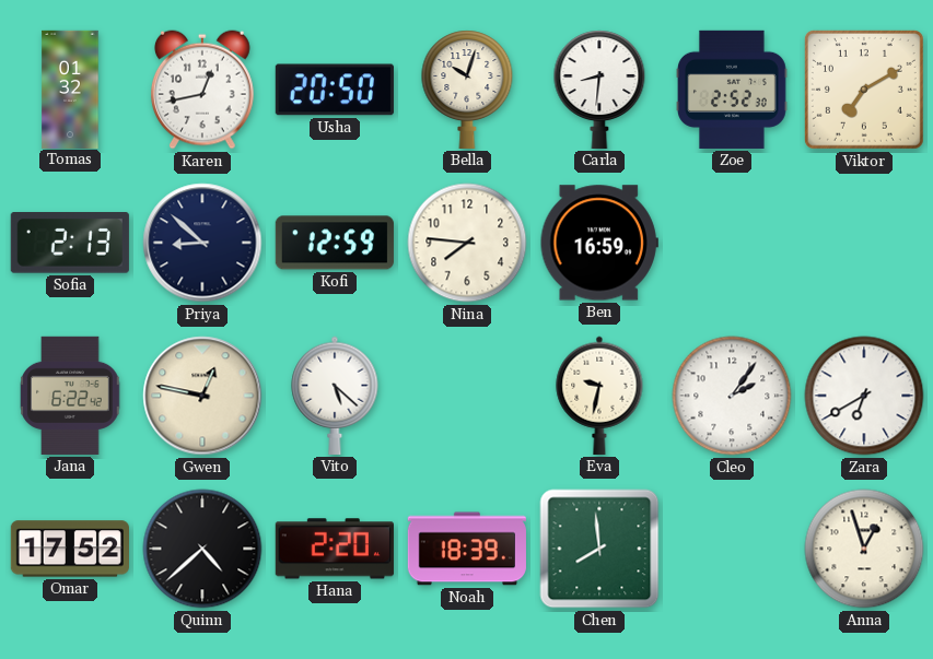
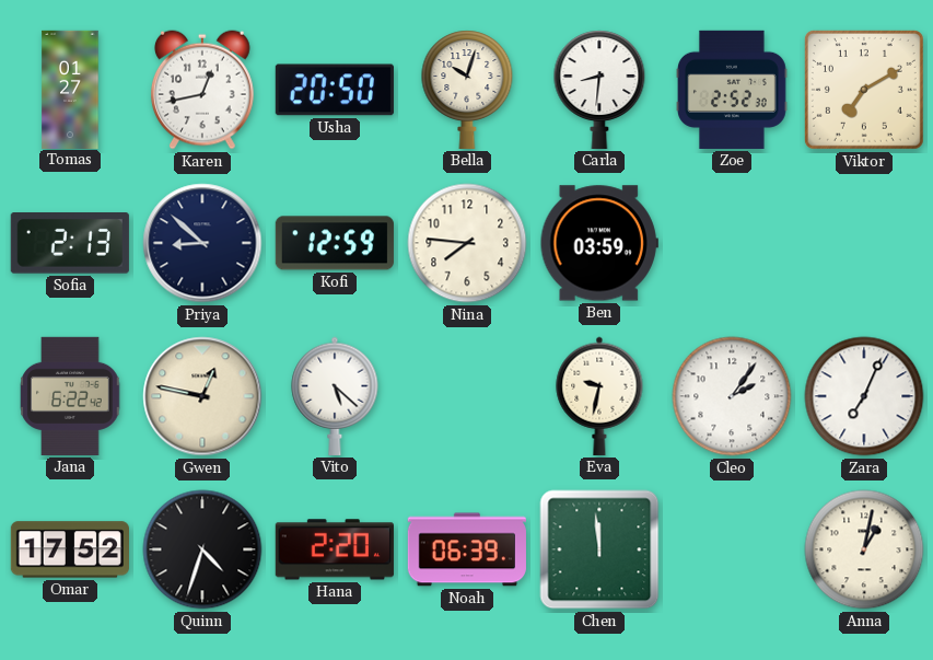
Tomas: 01:32 -> 01:27
Ben: 16:59 -> 03:59
Zara: 6:40 -> 7:04
Quinn: 4:38 -> 4:33
Noah: 18:39 -> 06:39
Chen: 7:59 -> 11:59
Anna: 12:57 -> 1:02
